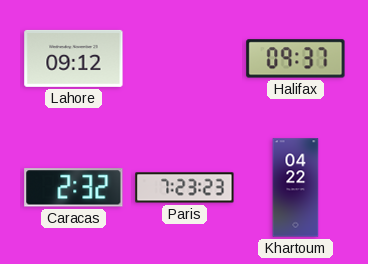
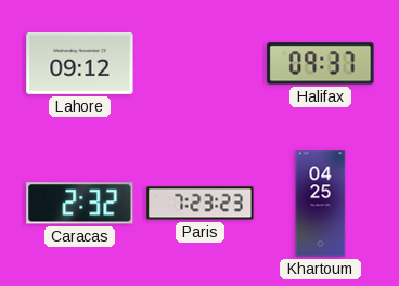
Khartoum: 04:22 -> 04:25
